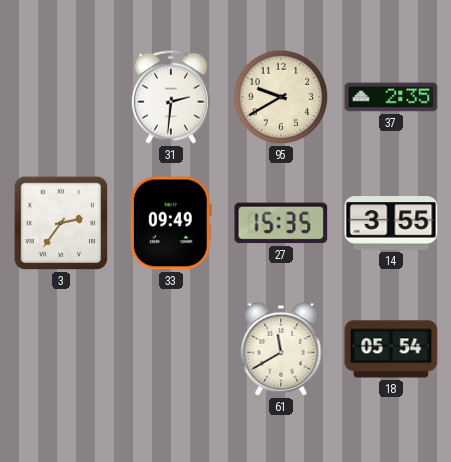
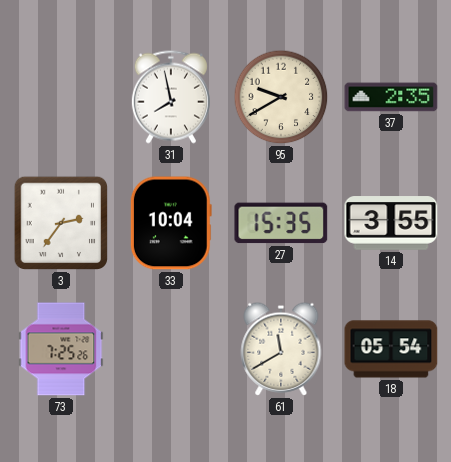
31: 2:31 -> 7:58
33: 09:49 -> 10:04
73: none -> 7:25
